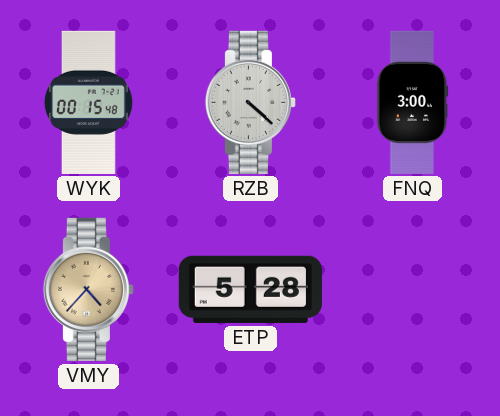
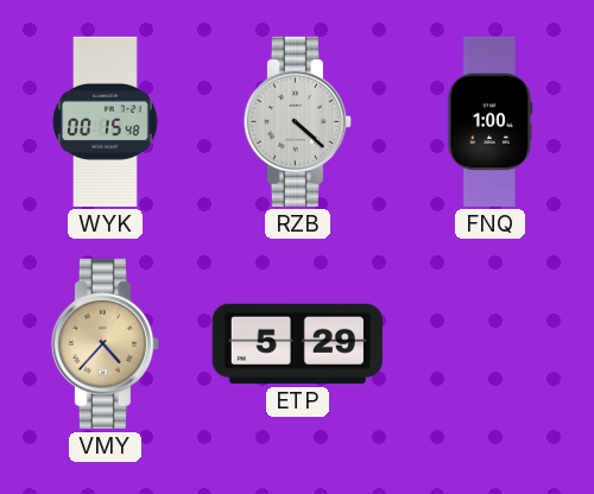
FNQ: 3:00 -> 1:00
ETP: 5:28 -> 5:29
